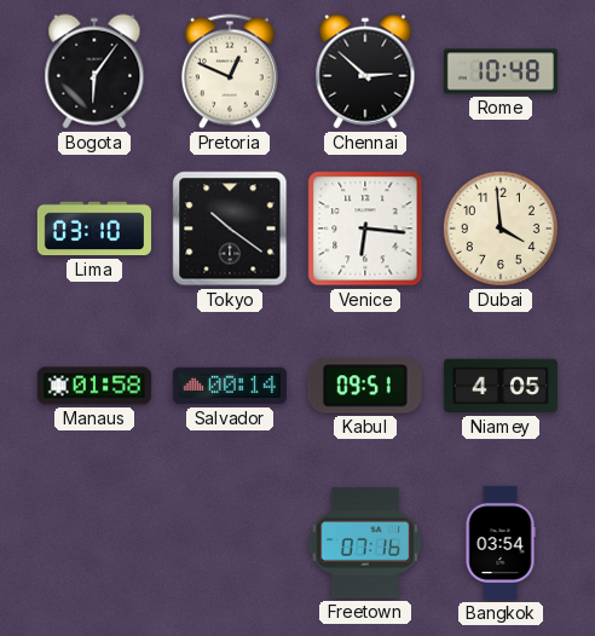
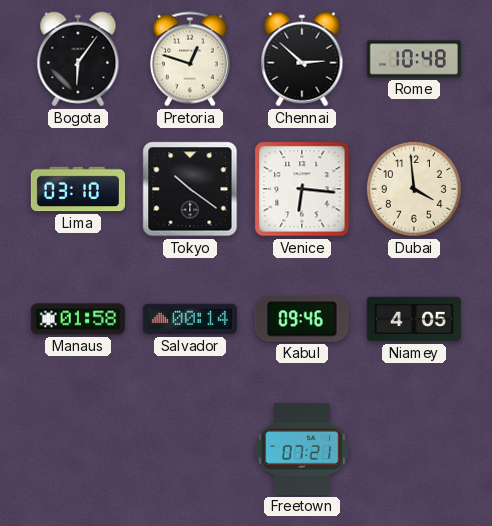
Pretoria: 12:49 -> 12:48
Kabul: 09:51 -> 09:46
Freetown: 07:16 -> 07:21
Bangkok: 03:54 -> none
